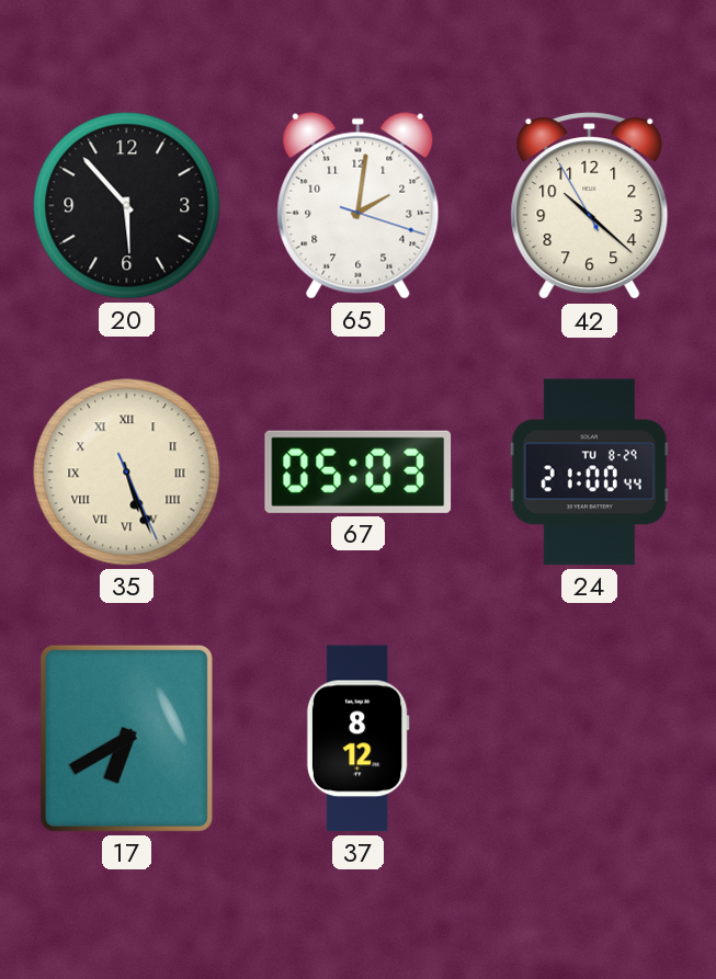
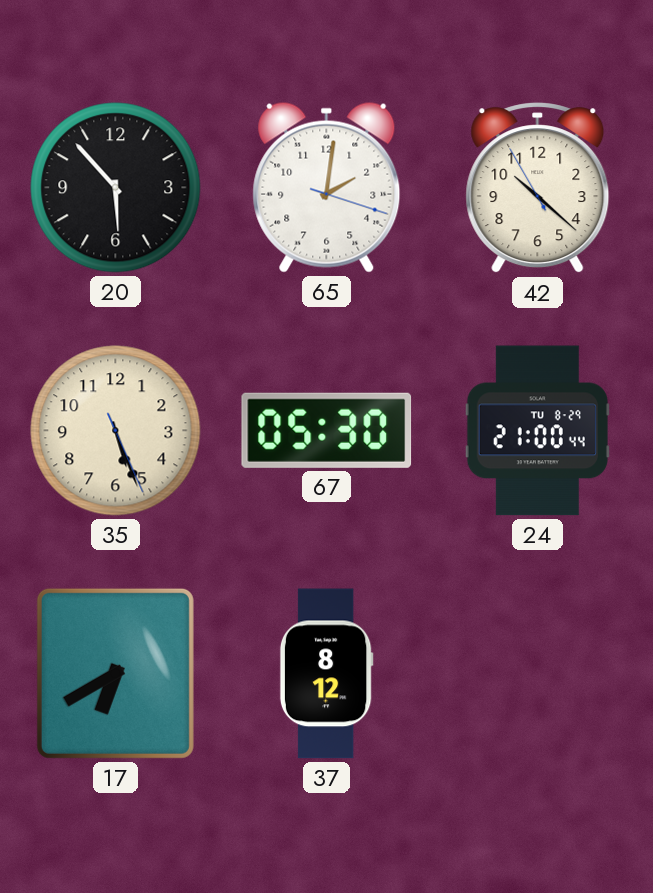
35 numerals: Roman -> Arabic
67: 05:03 -> 05:30
